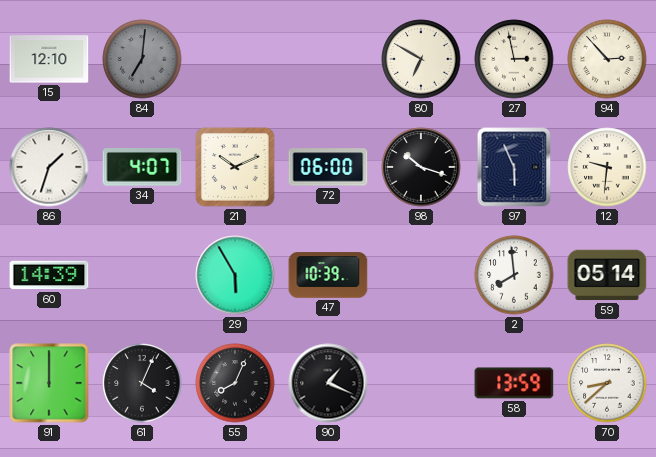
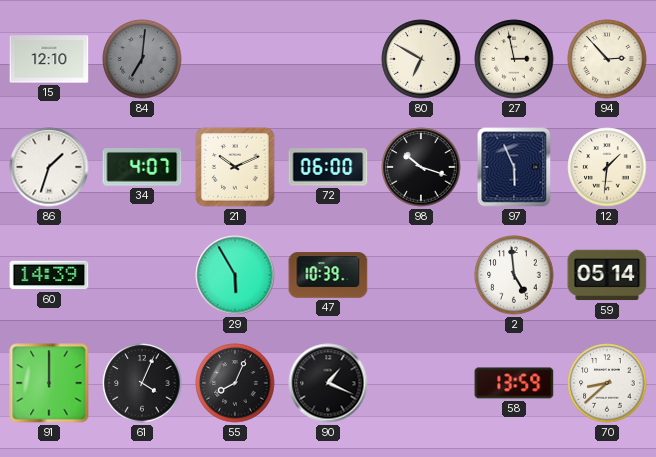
12: 9:31 -> 1:31
2: 7:59 -> 4:59
